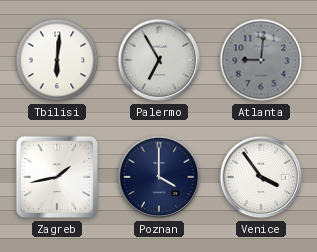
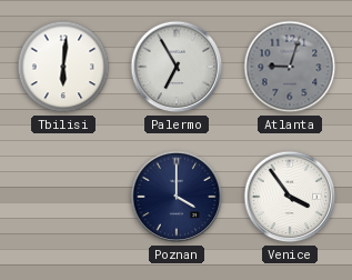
Atlanta: 9:01 -> 9:03
Zagreb: 1:43 -> none
